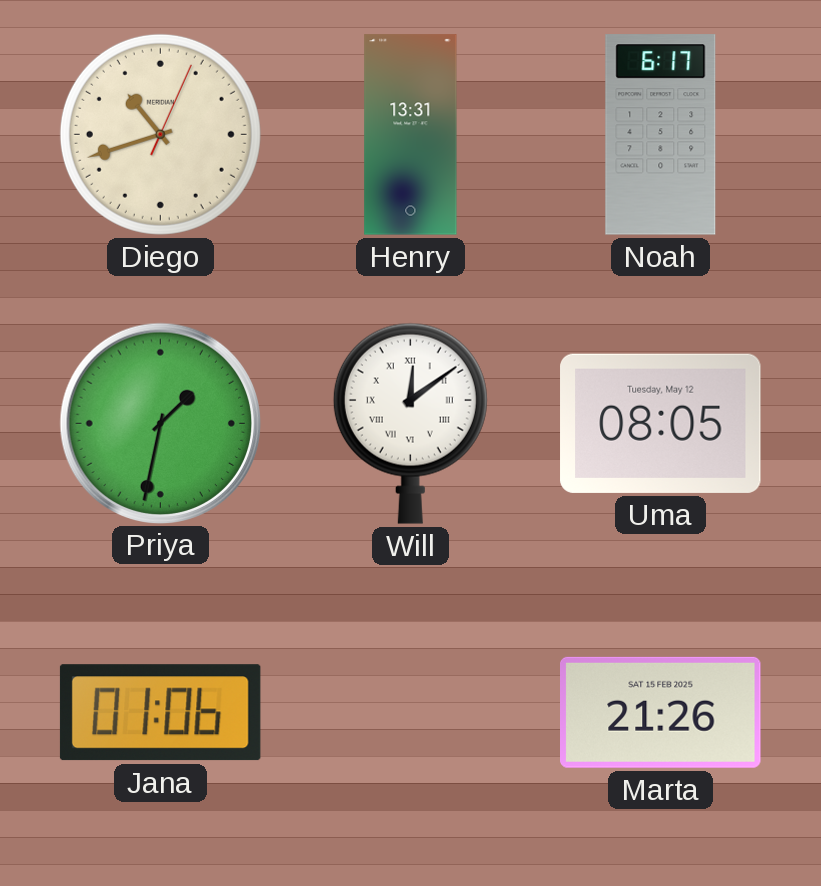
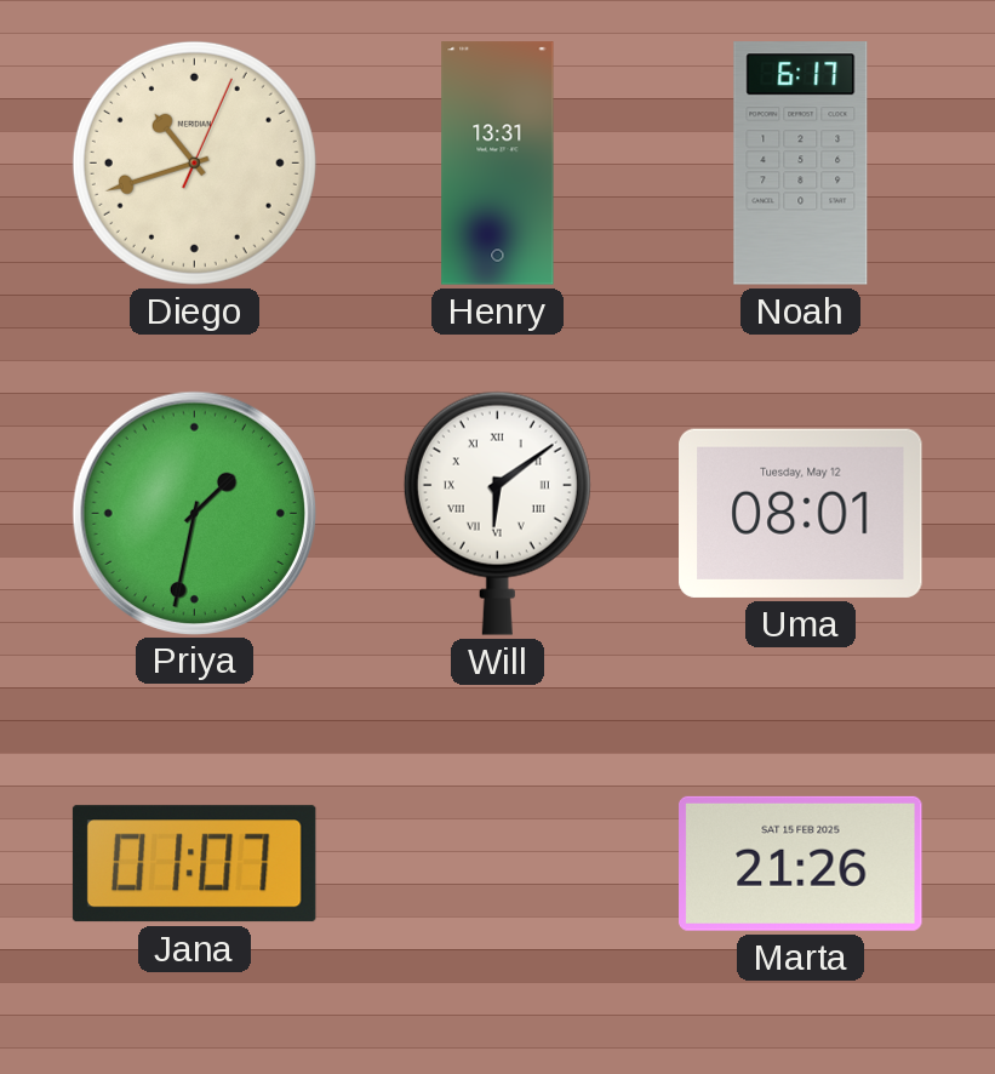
Will: 12:09 -> 6:09
Uma: 08:05 -> 08:01
Jana: 01:06 -> 01:07
